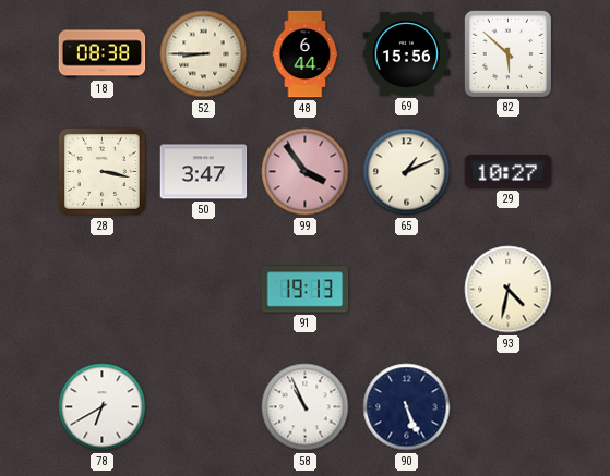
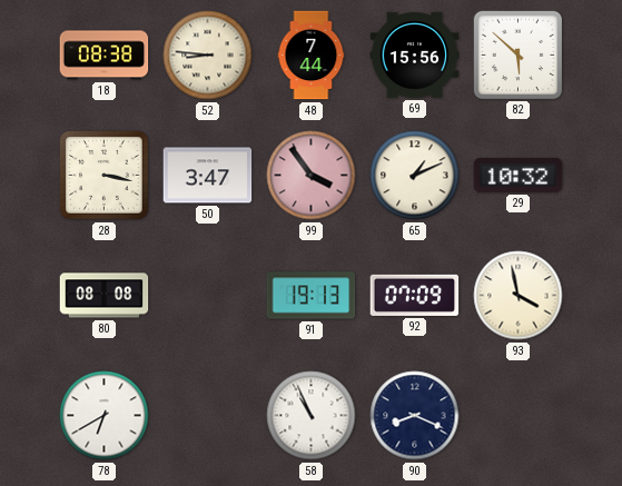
52: 8:45 -> 8:46
48: 6:44 -> 7:44
29: 10:27 -> 10:32
80: none -> 08:08
92: none -> 07:09
93: 4:32 -> 3:58
90: 5:26 -> 8:19
